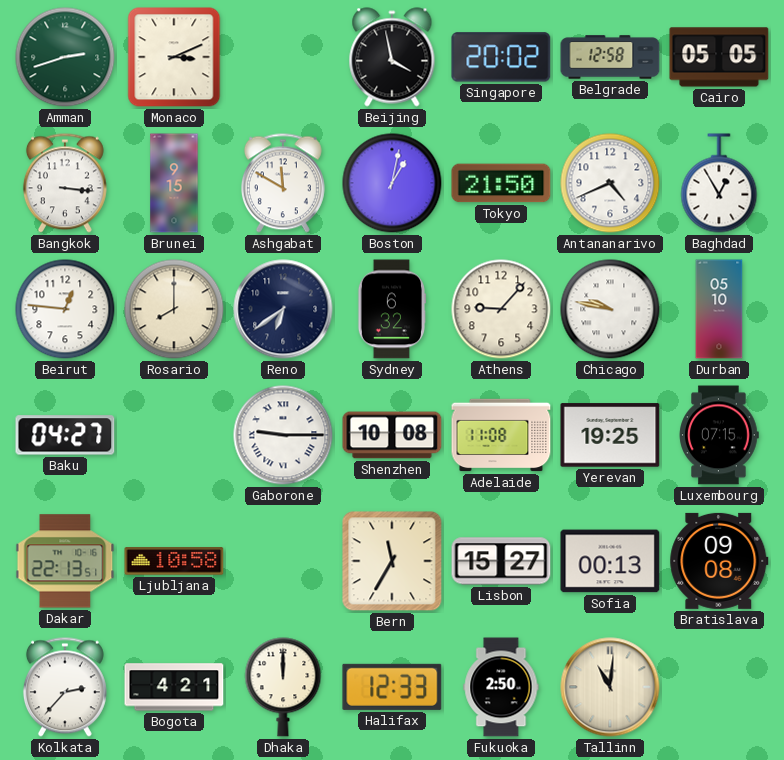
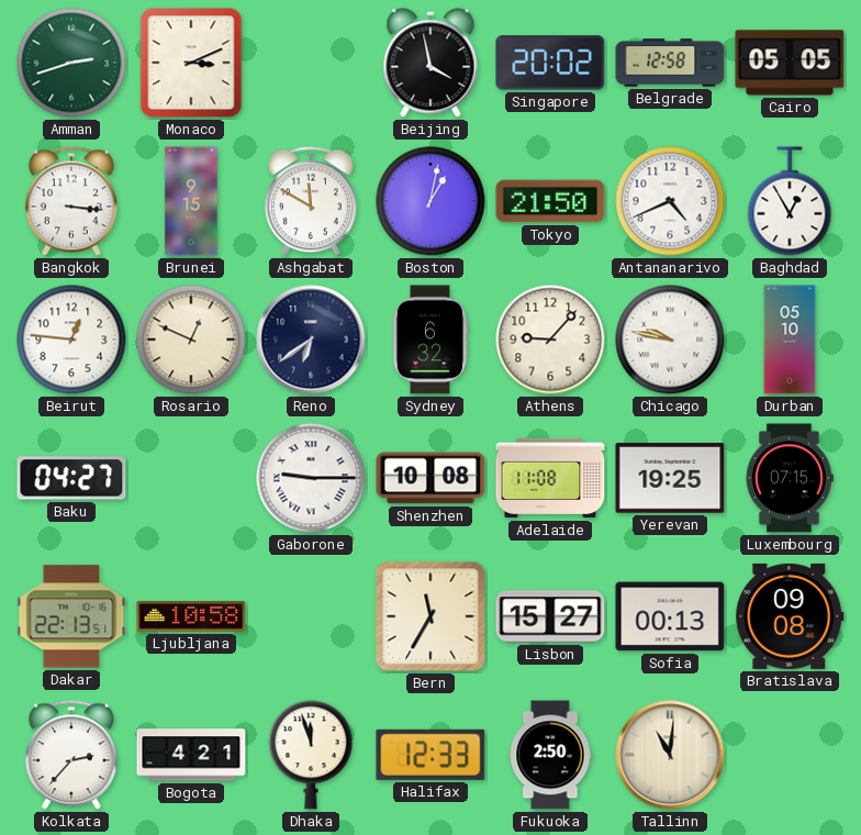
Rosario: 8:00 -> 12:49
Dhaka: 12:00 -> 11:57
